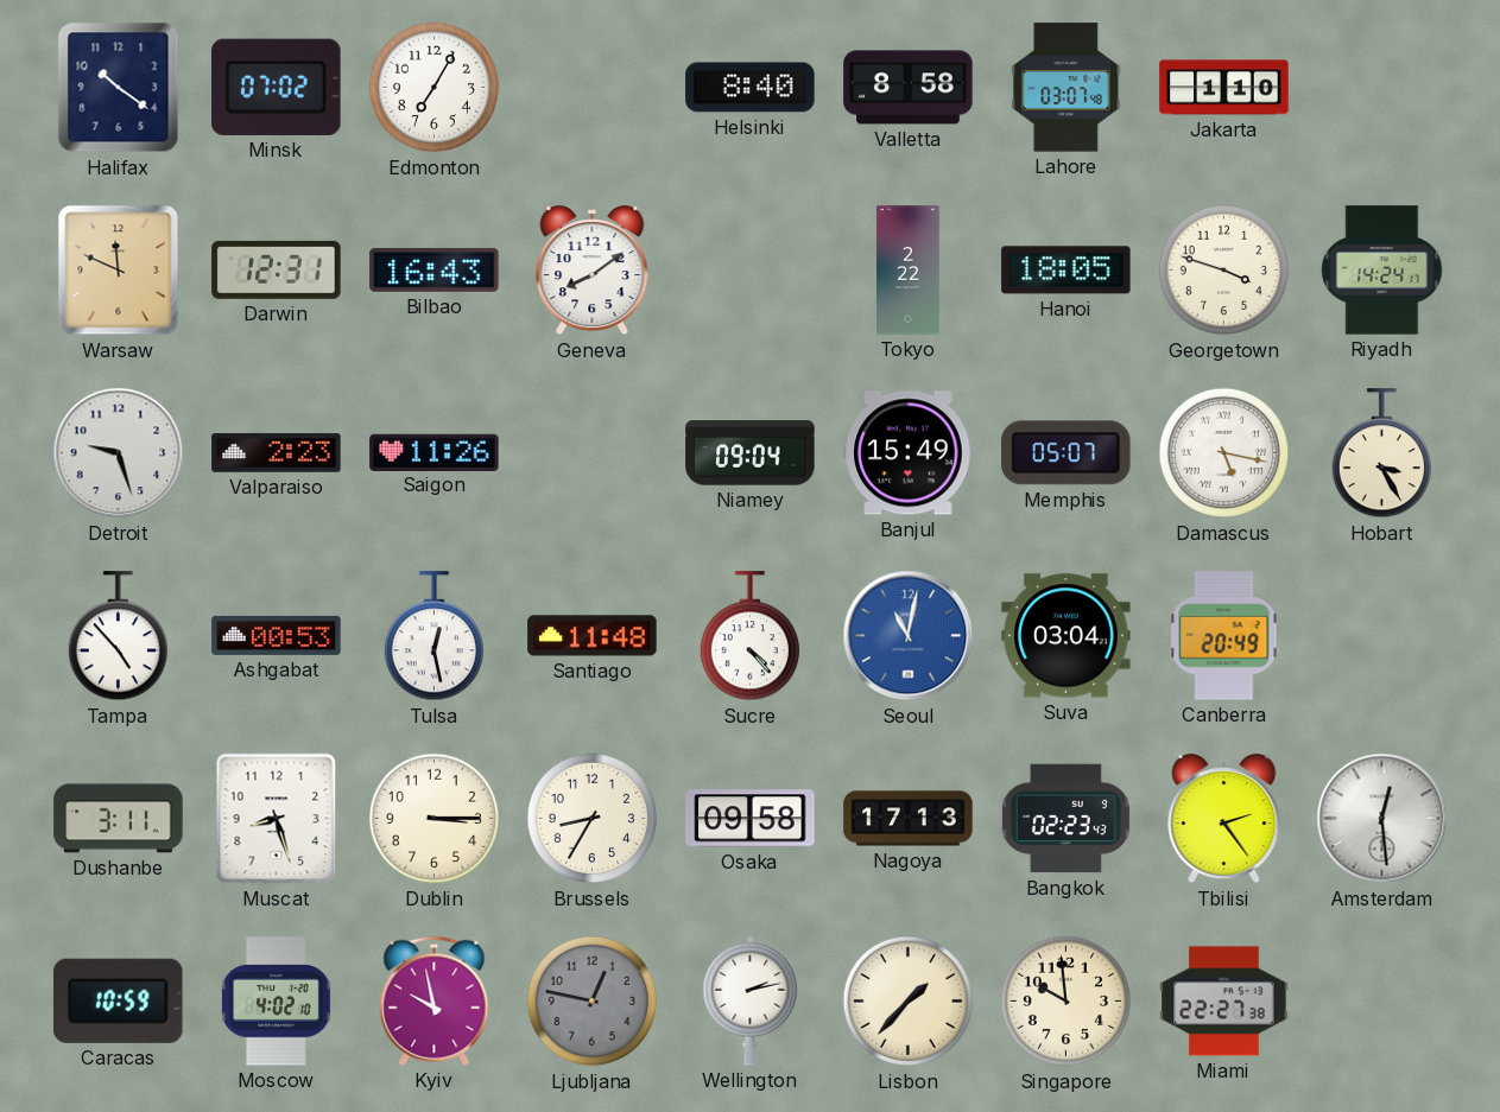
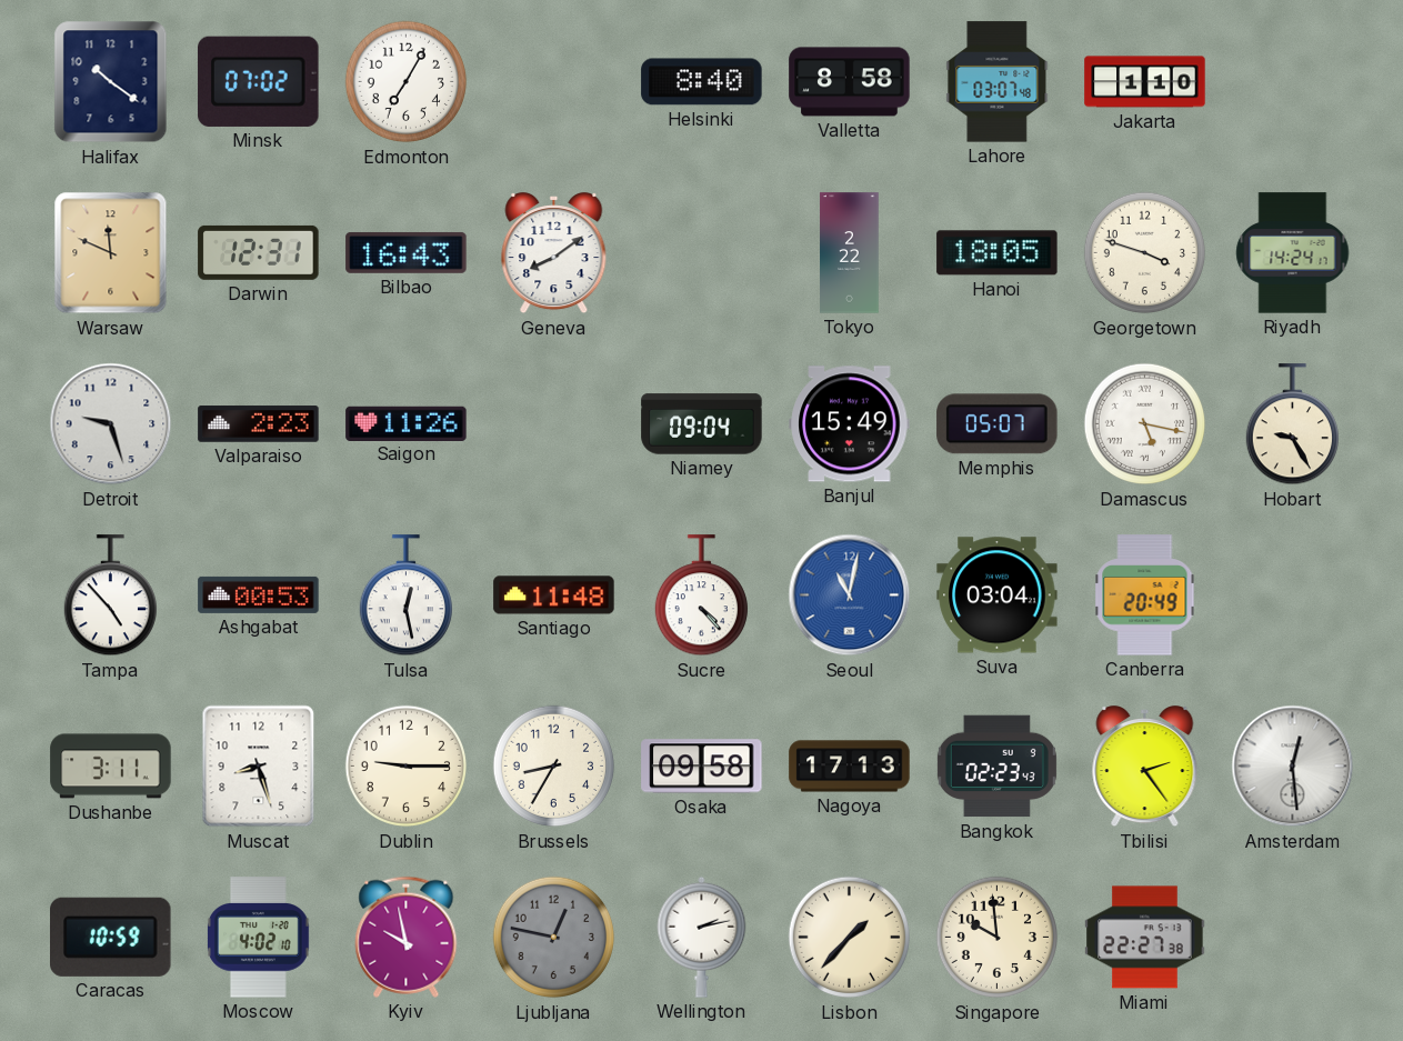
Hobart: 3:25 -> 9:25
Dublin: 3:15 -> 9:15
